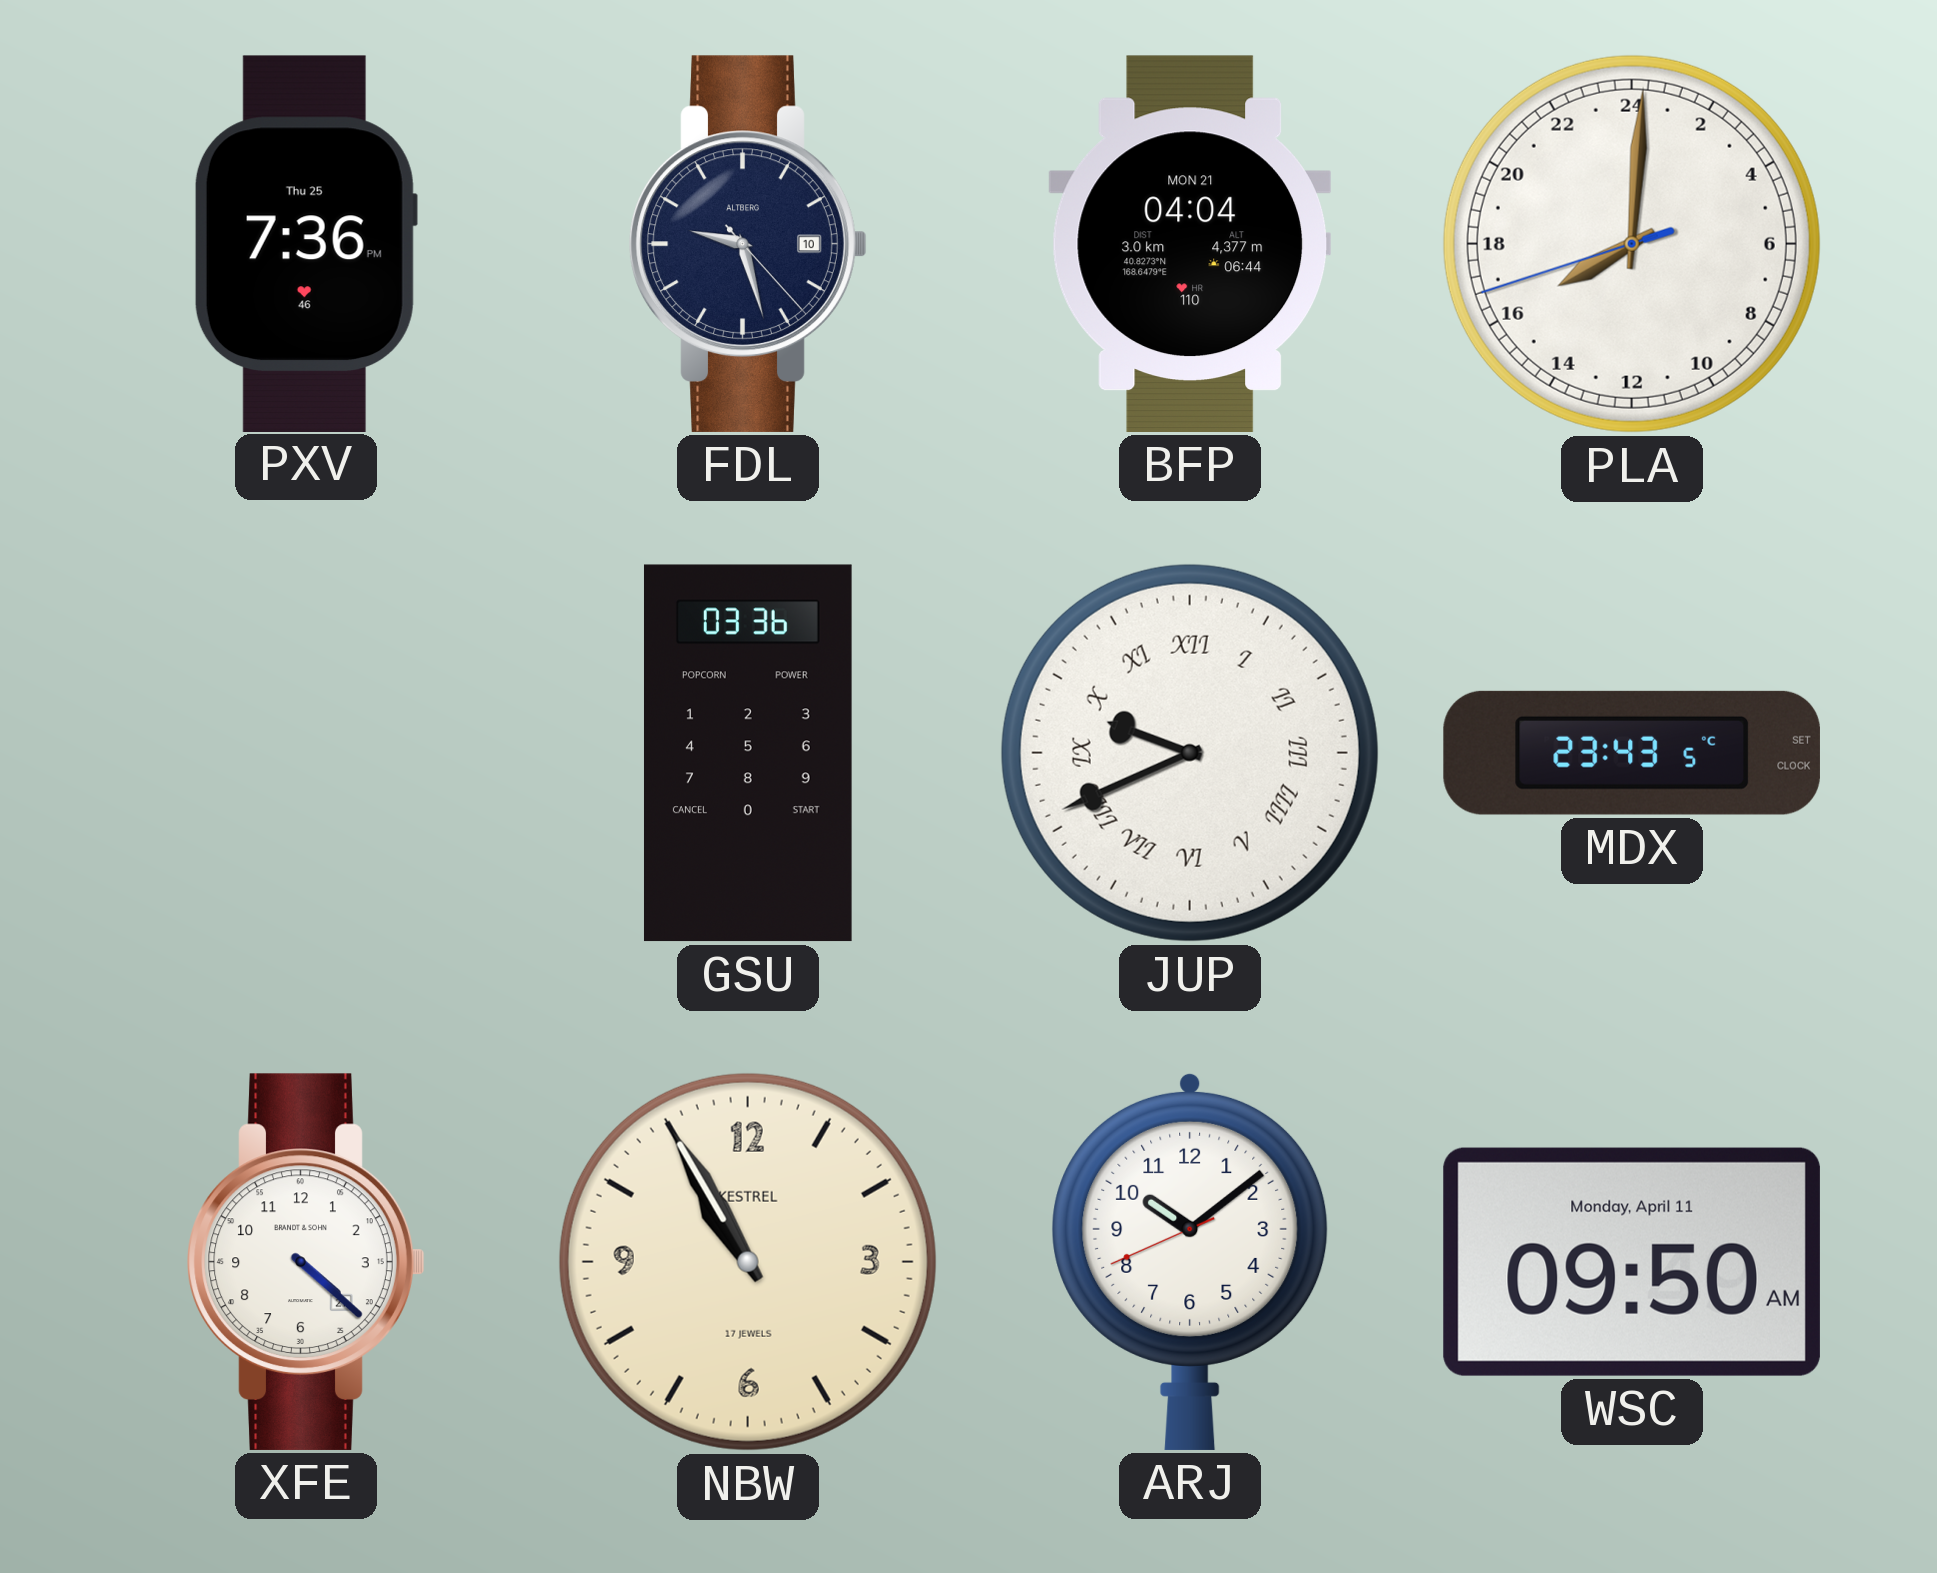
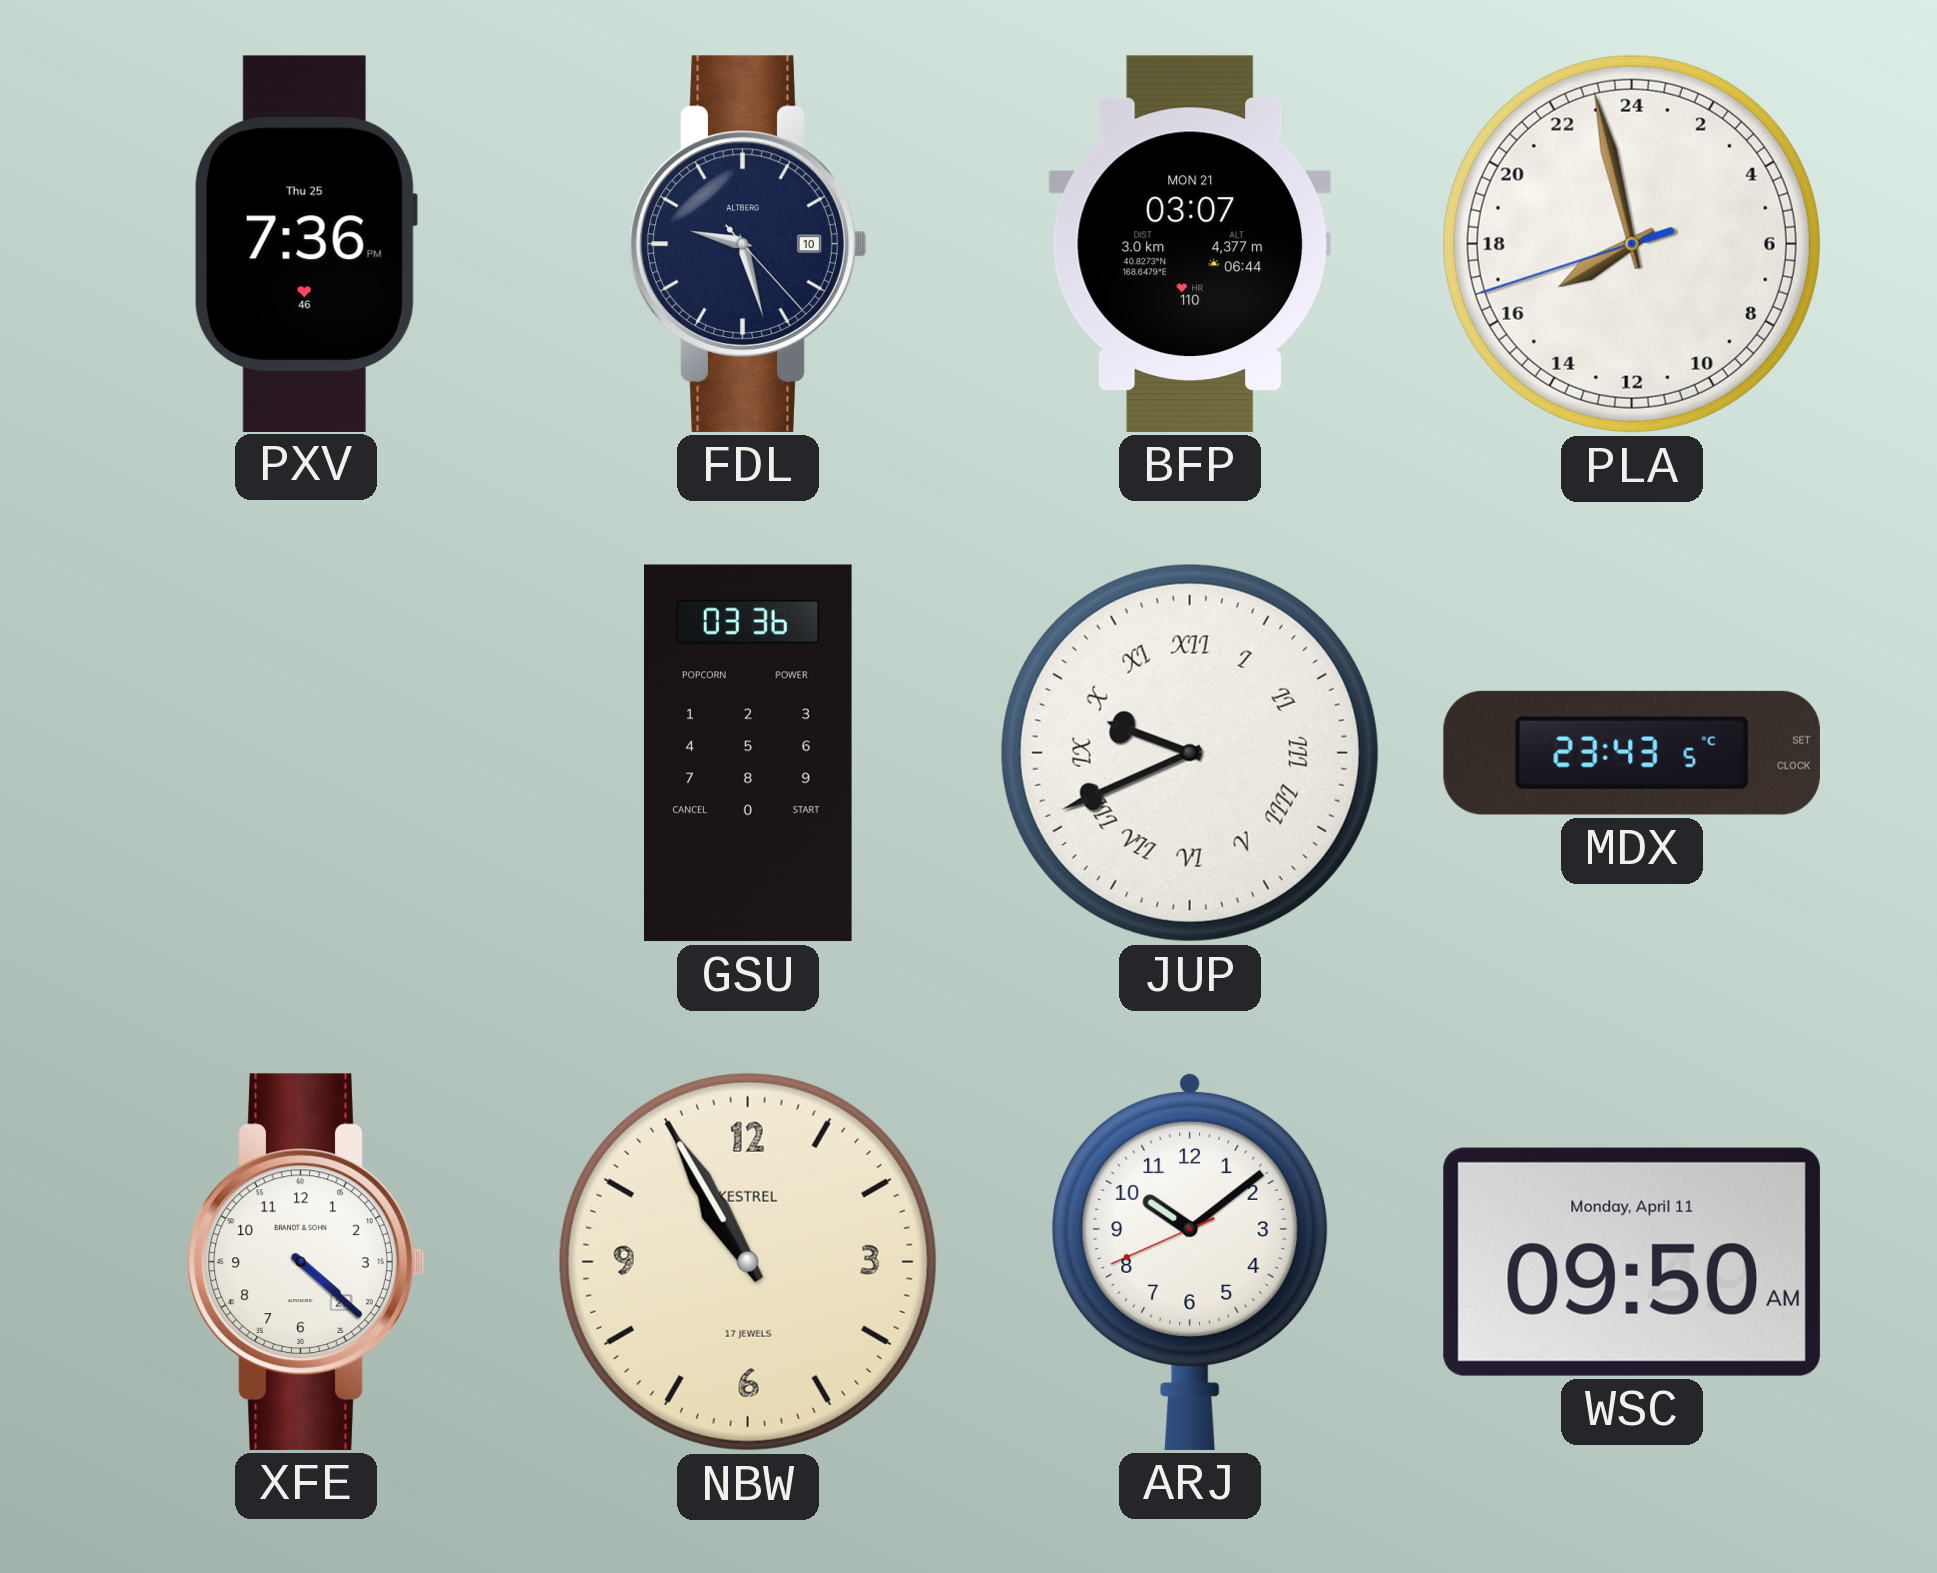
BFP: 04:04 -> 03:07
PLA: 16:00 -> 15:57
